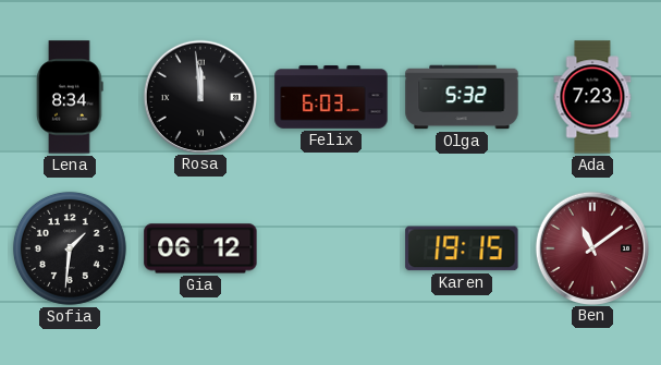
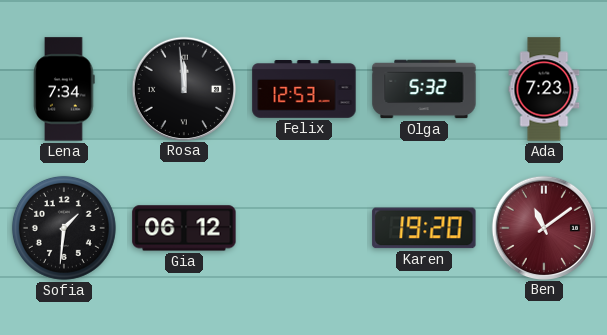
Lena: 8:34 -> 7:34
Felix: 6:03 -> 12:53
Karen: 19:15 -> 19:20
